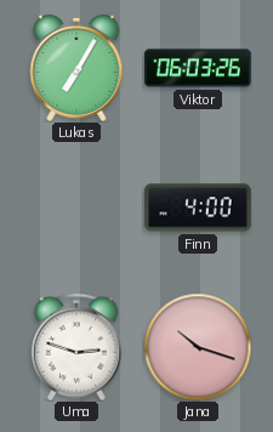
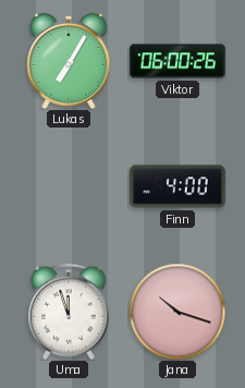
Viktor: 06:03 -> 06:00
Uma: 2:48 -> 11:57
